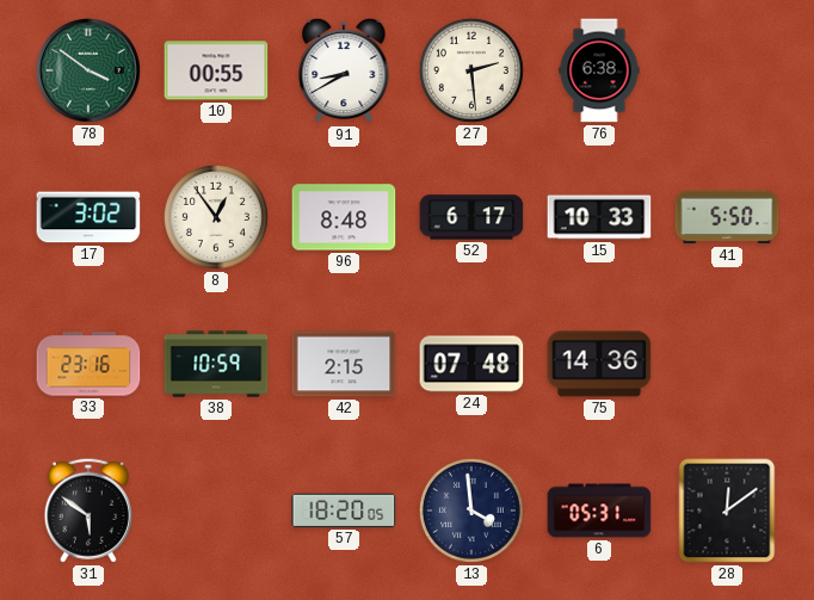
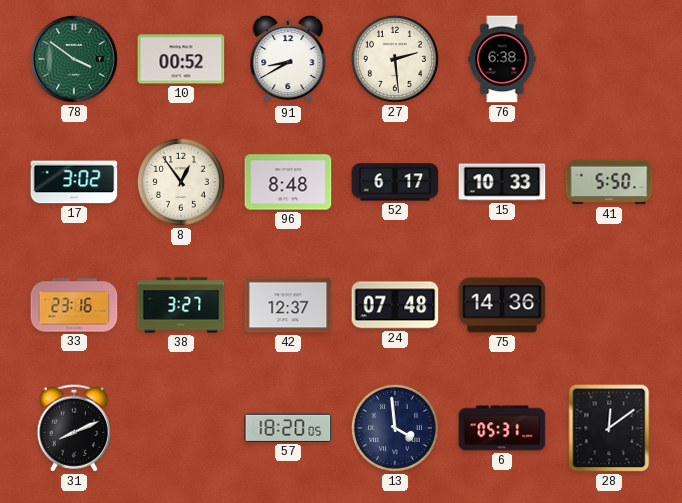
10: 00:55 -> 00:52
38: 10:59 -> 3:27
42: 2:15 -> 12:37
31: 5:51 -> 8:11
